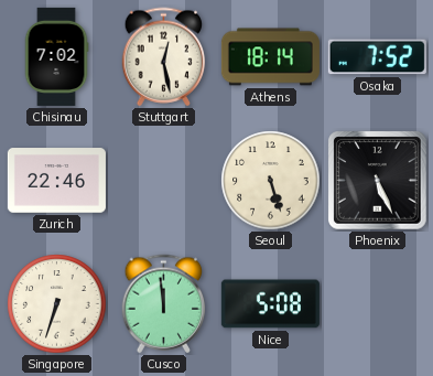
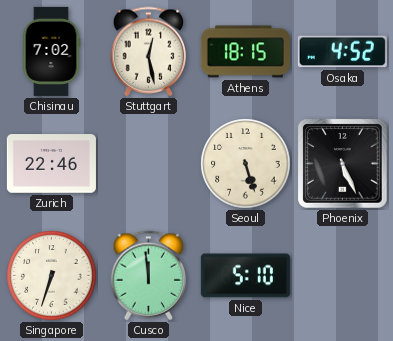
Athens: 18:14 -> 18:15
Osaka: 7:52 -> 4:52
Nice: 5:08 -> 5:10
